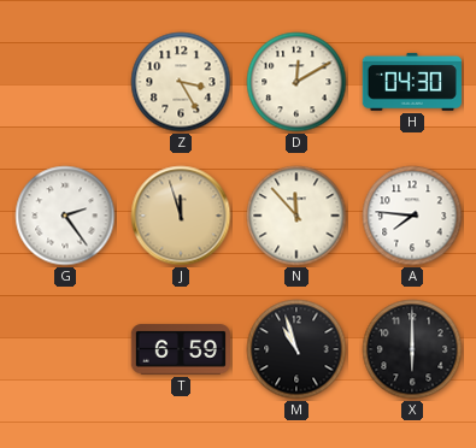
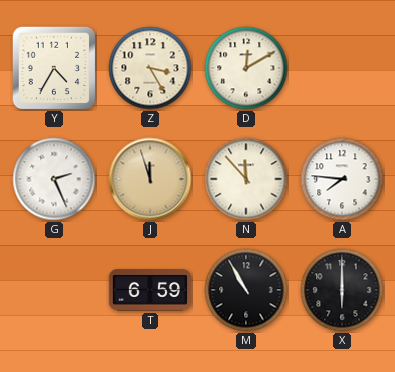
Y: none -> 4:35
H: 04:30 -> none
G: 2:24 -> 2:26
M: 10:57 -> 10:55
